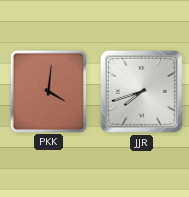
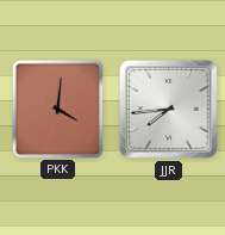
JJR: 7:42 -> 7:44
